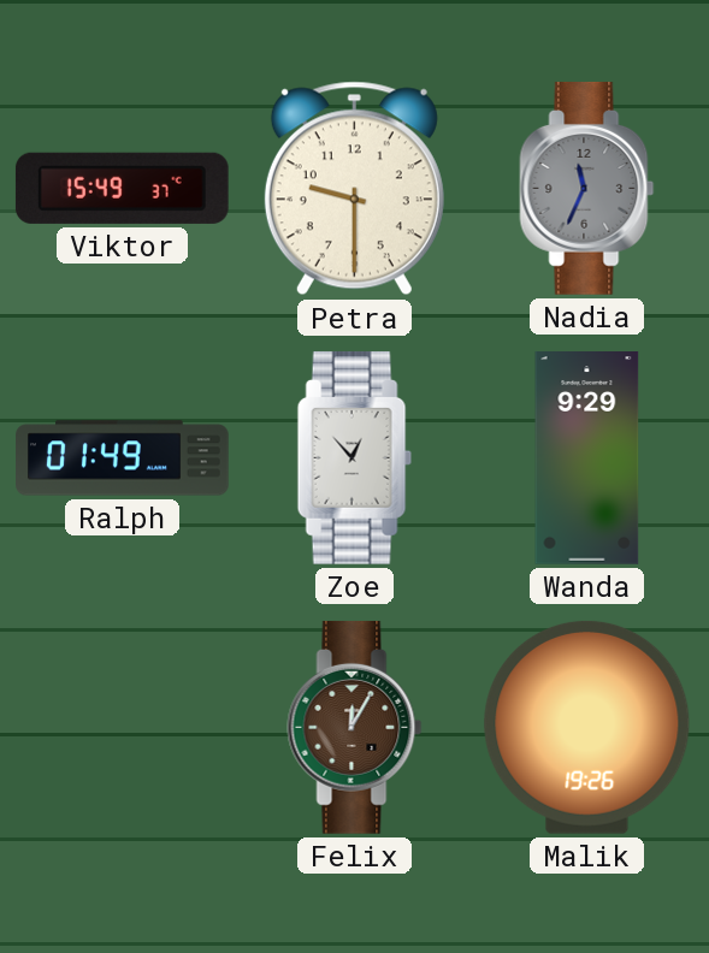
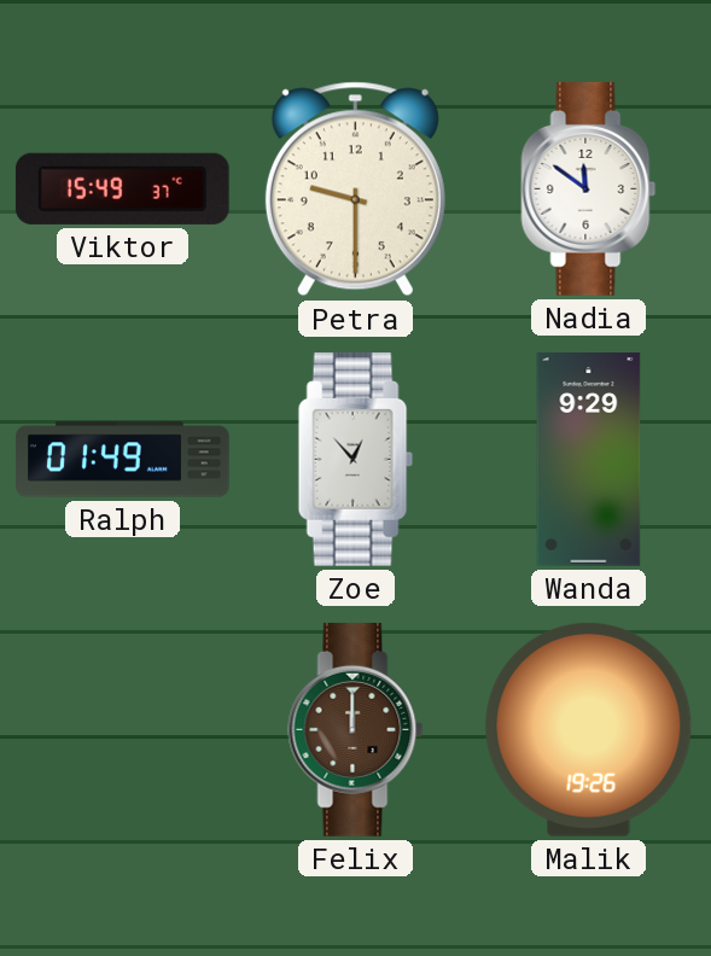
Nadia: 11:34 -> 11:51
Nadia dial: grey -> white
Felix: 12:05 -> 12:00
